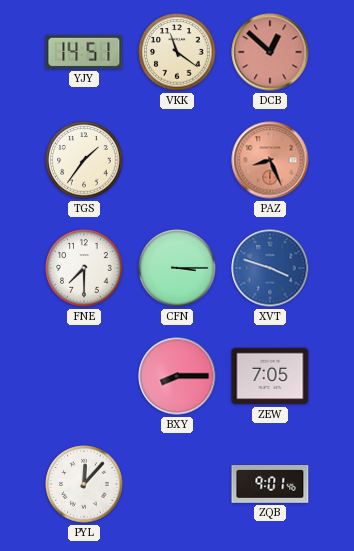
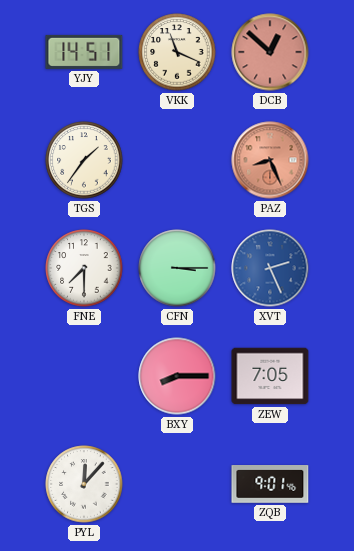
VKK: 11:21 -> 11:19
XVT: 3:48 -> 2:26
